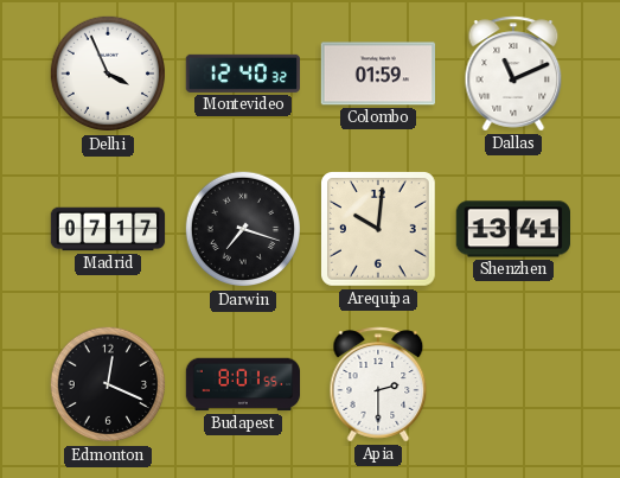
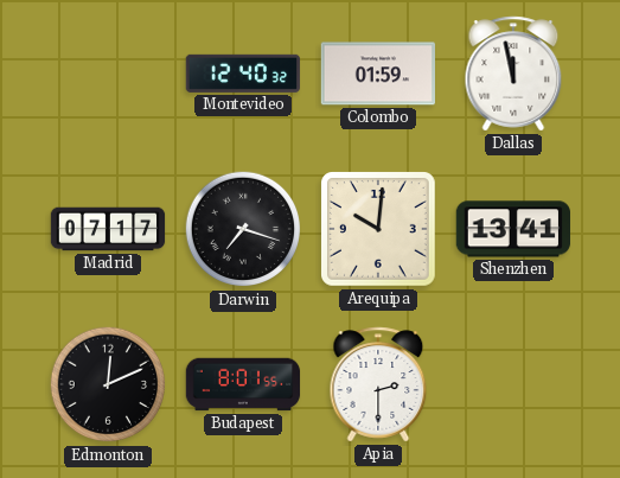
Delhi: 3:56 -> none
Dallas: 11:11 -> 11:58
Edmonton: 12:19 -> 12:11
